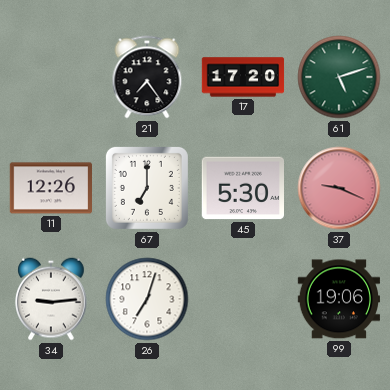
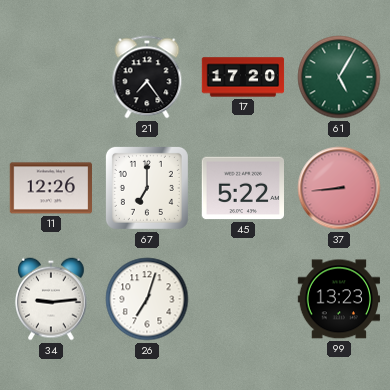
61: 5:12 -> 5:05
45: 5:30 -> 5:22
37: 9:19 -> 8:44
99: 19:06 -> 13:23
